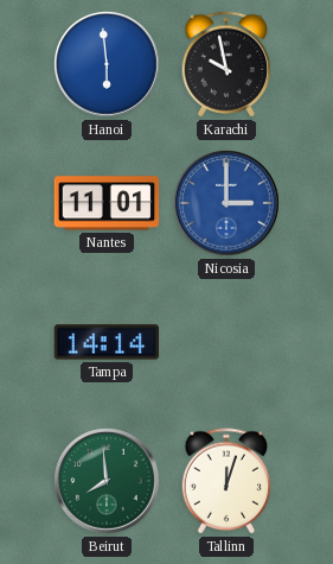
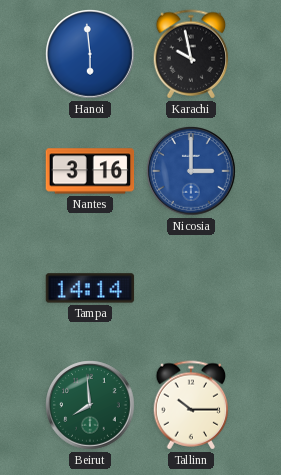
Nantes: 11:01 -> 3:16
Tallinn: 12:03 -> 10:15
